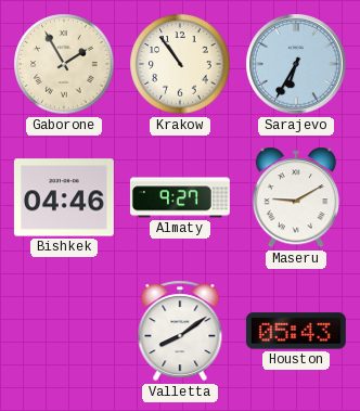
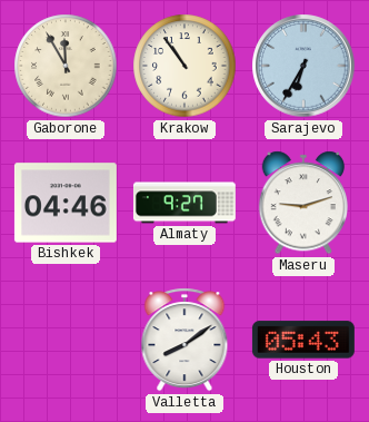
Gaborone: 1:55 -> 11:55
Maseru: 9:10 -> 9:12
